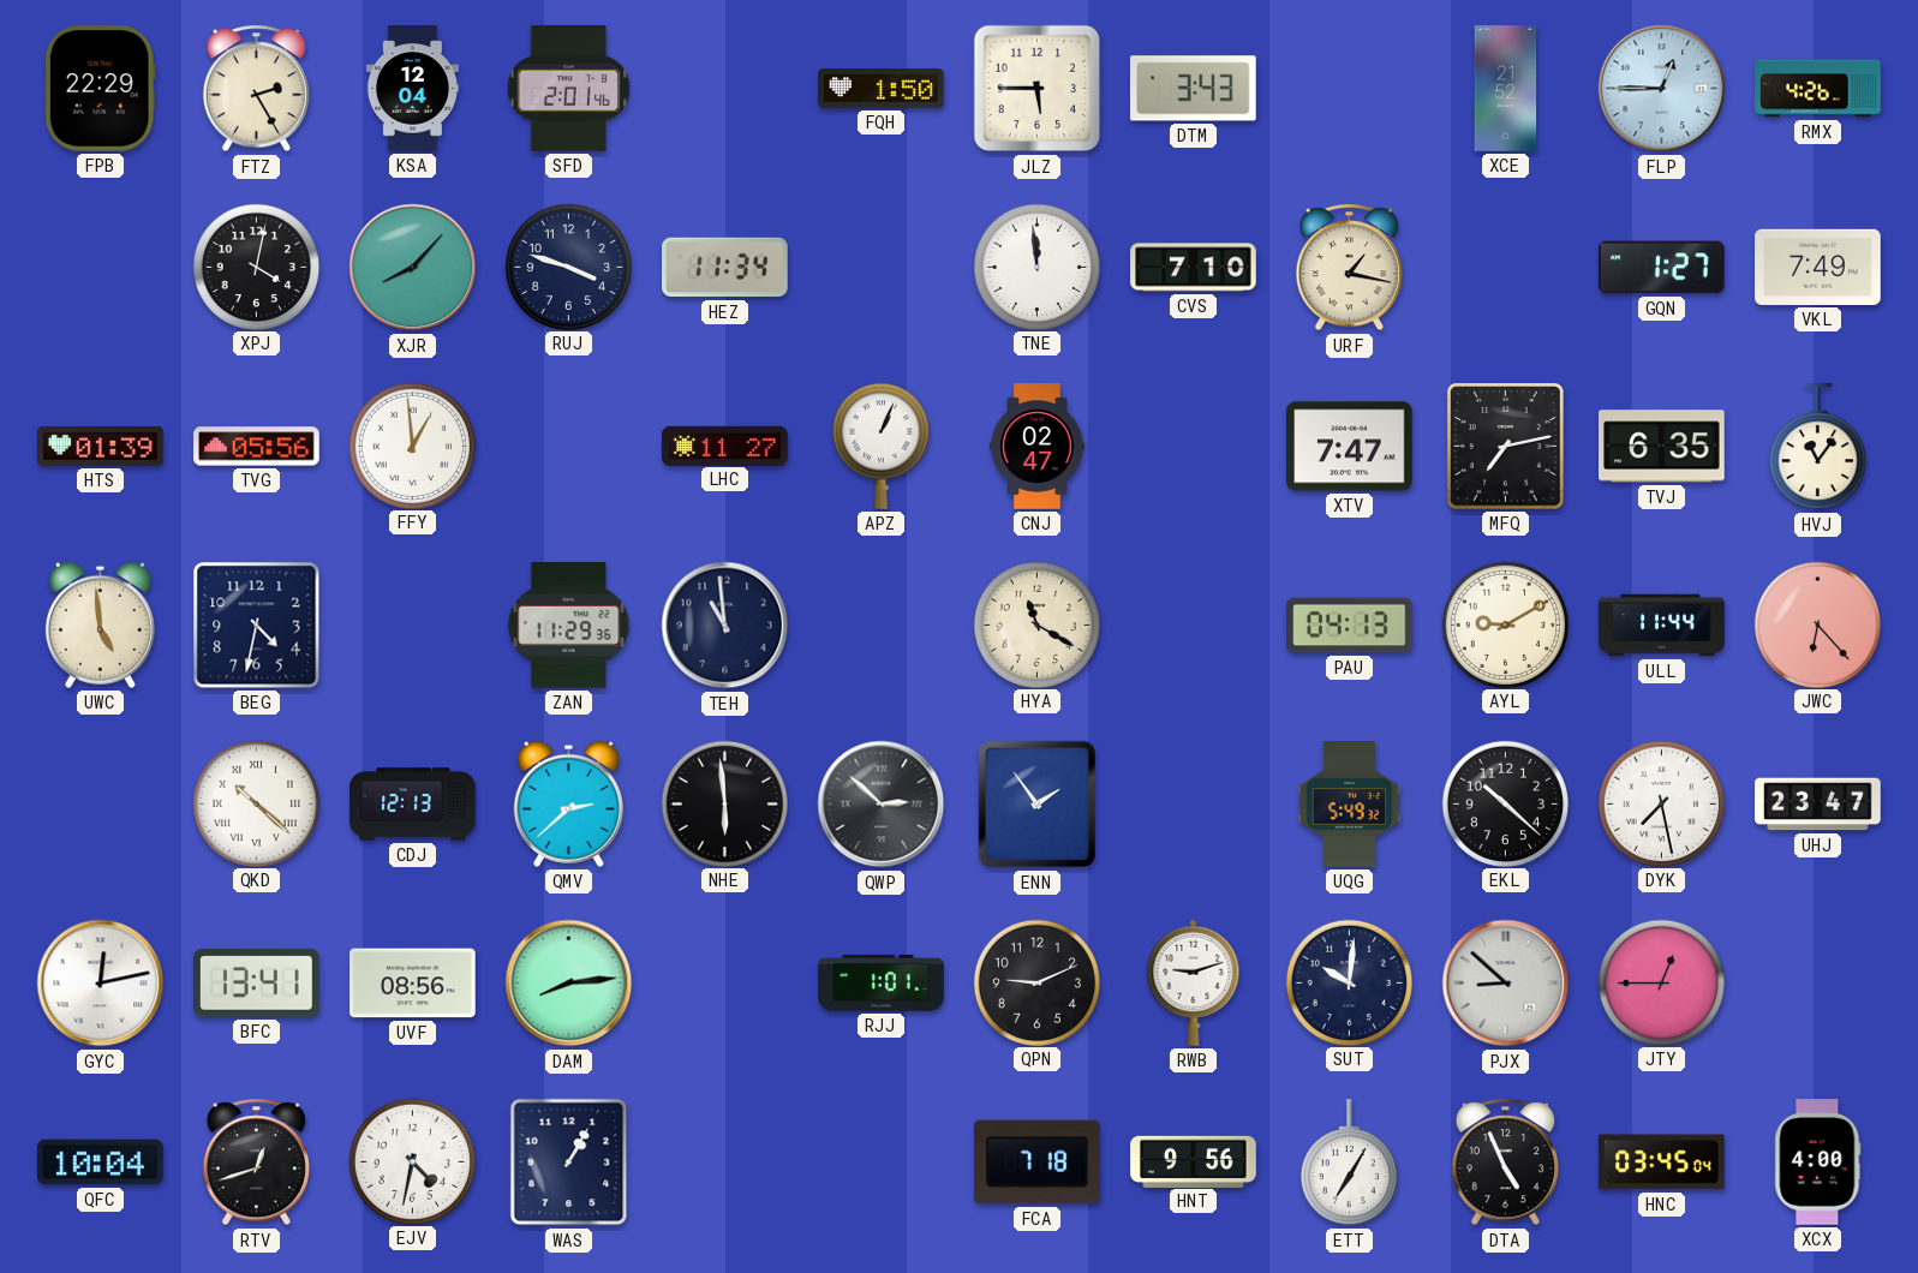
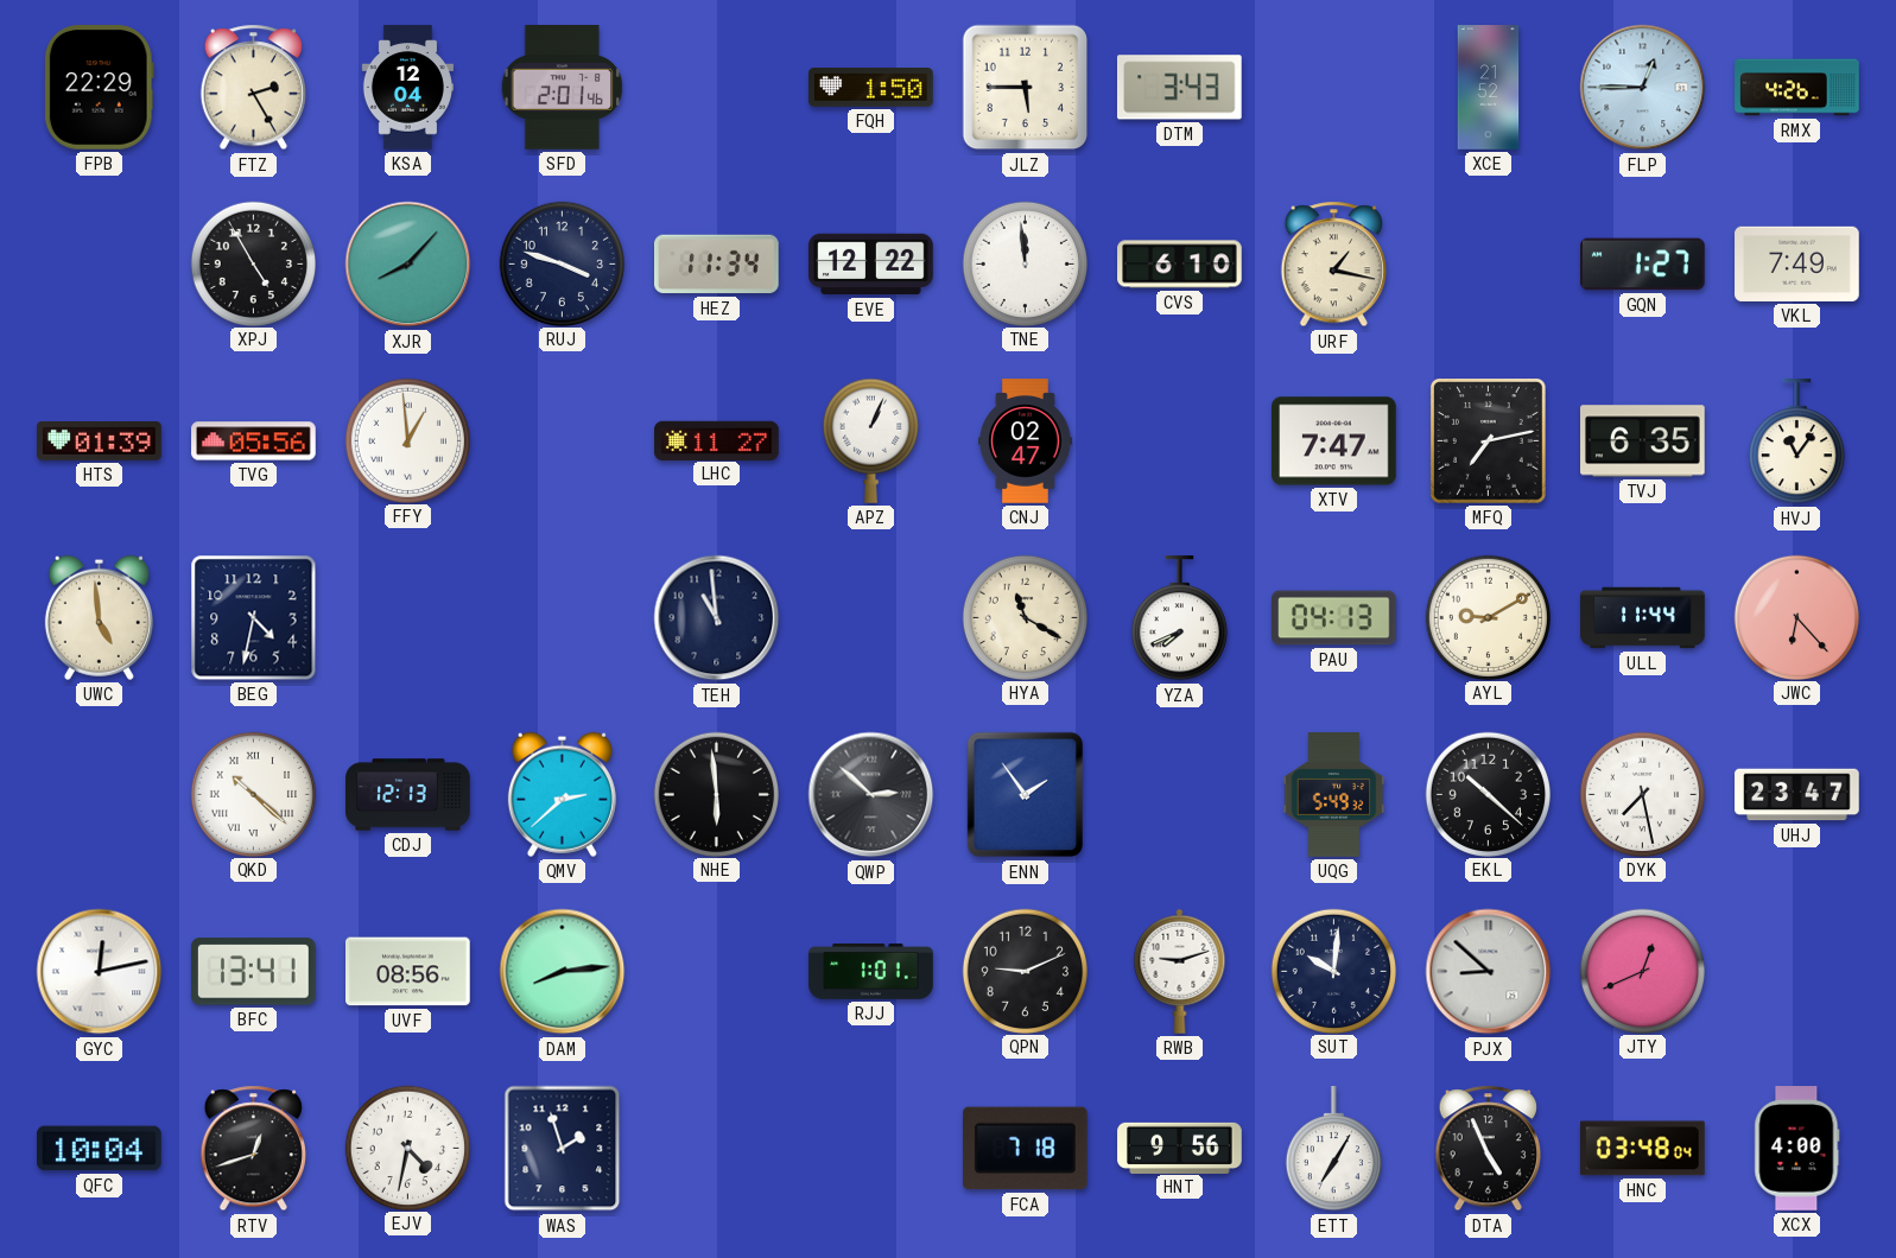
XPJ: 4:02 -> 4:55
EVE: none -> 12:22
CVS: 7:10 -> 6:10
ZAN: 11:29 -> none
YZA: none -> 7:41
JTY: 12:45 -> 12:41
WAS: 1:05 -> 1:57
HNC: 03:45 -> 03:48
